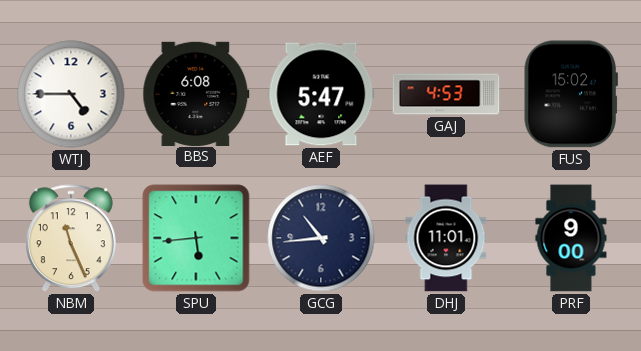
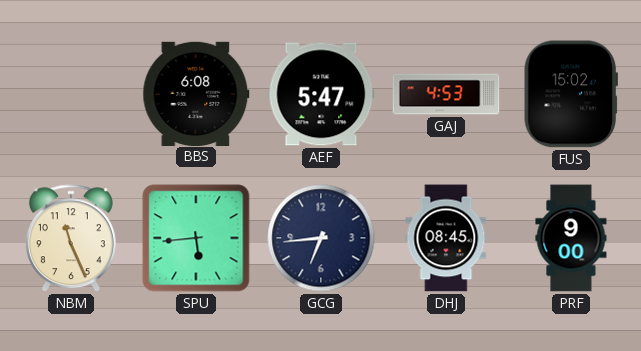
WTJ: 4:45 -> none
GCG: 10:44 -> 6:44
DHJ: 11:01 -> 08:45
